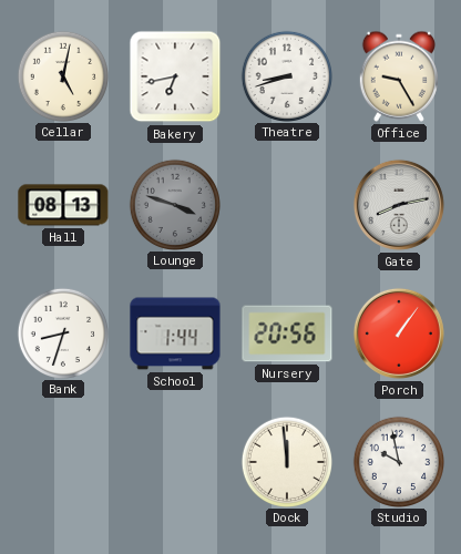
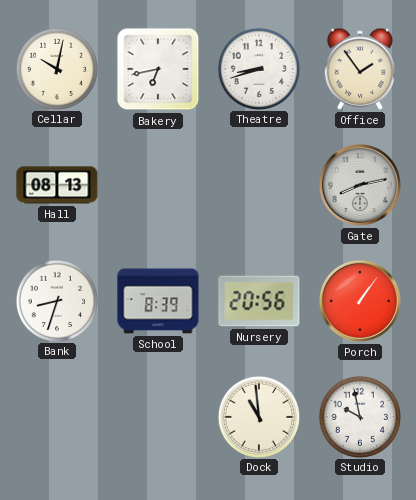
Cellar: 5:02 -> 10:02
Office: 9:25 -> 1:54
Lounge: 3:48 -> none
School: 1:44 -> 8:39
Dock: 11:59 -> 10:59
